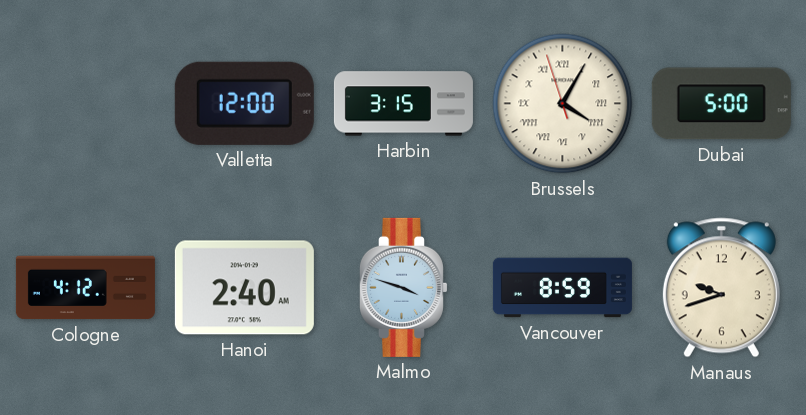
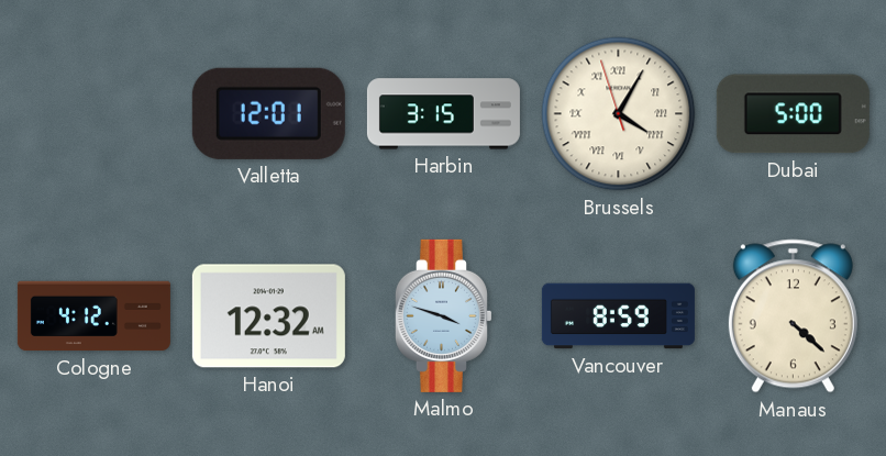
Valletta: 12:00 -> 12:01
Hanoi: 2:40 -> 12:32
Manaus: 9:42 -> 4:22
